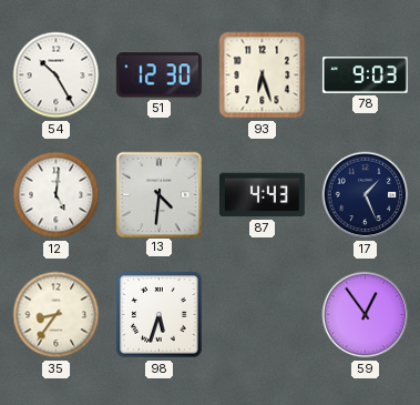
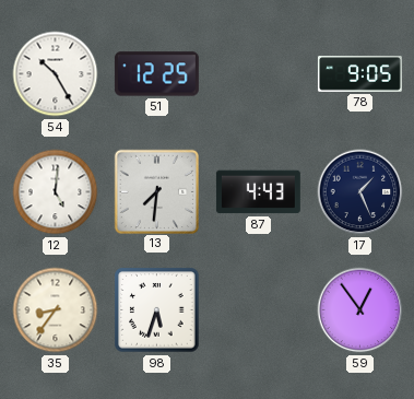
51: 12:30 -> 12:25
93: 6:27 -> none
78: 9:03 -> 9:05
13: 4:31 -> 7:31
